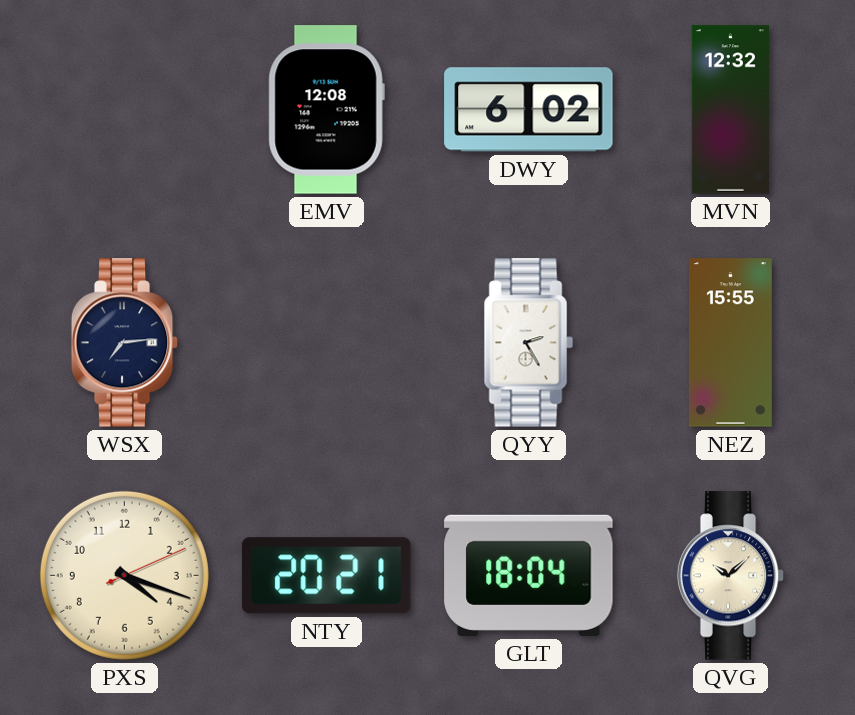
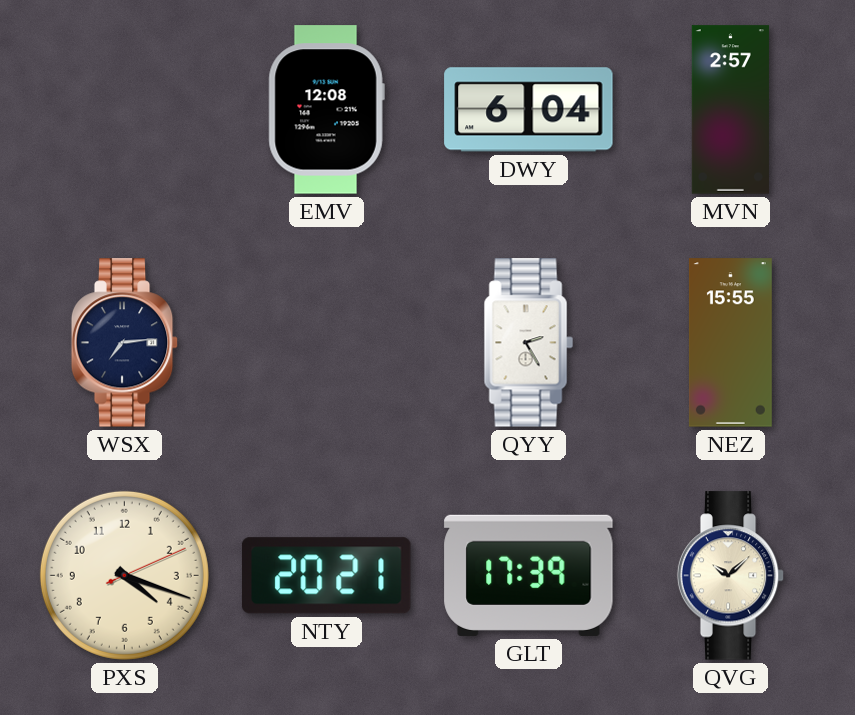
DWY: 6:02 -> 6:04
MVN: 12:32 -> 2:57
GLT: 18:04 -> 17:39
